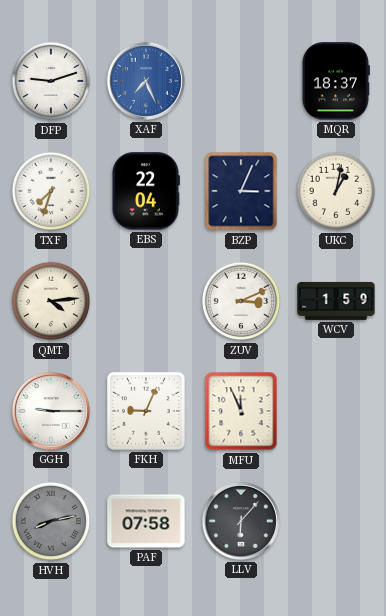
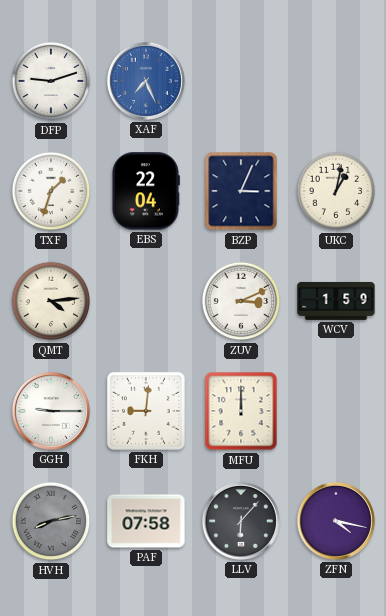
MQR: 18:37 -> none
TXF: 7:33 -> 1:33
FKH: 9:04 -> 9:01
MFU: 11:56 -> 12:00
ZFN: none -> 4:17
